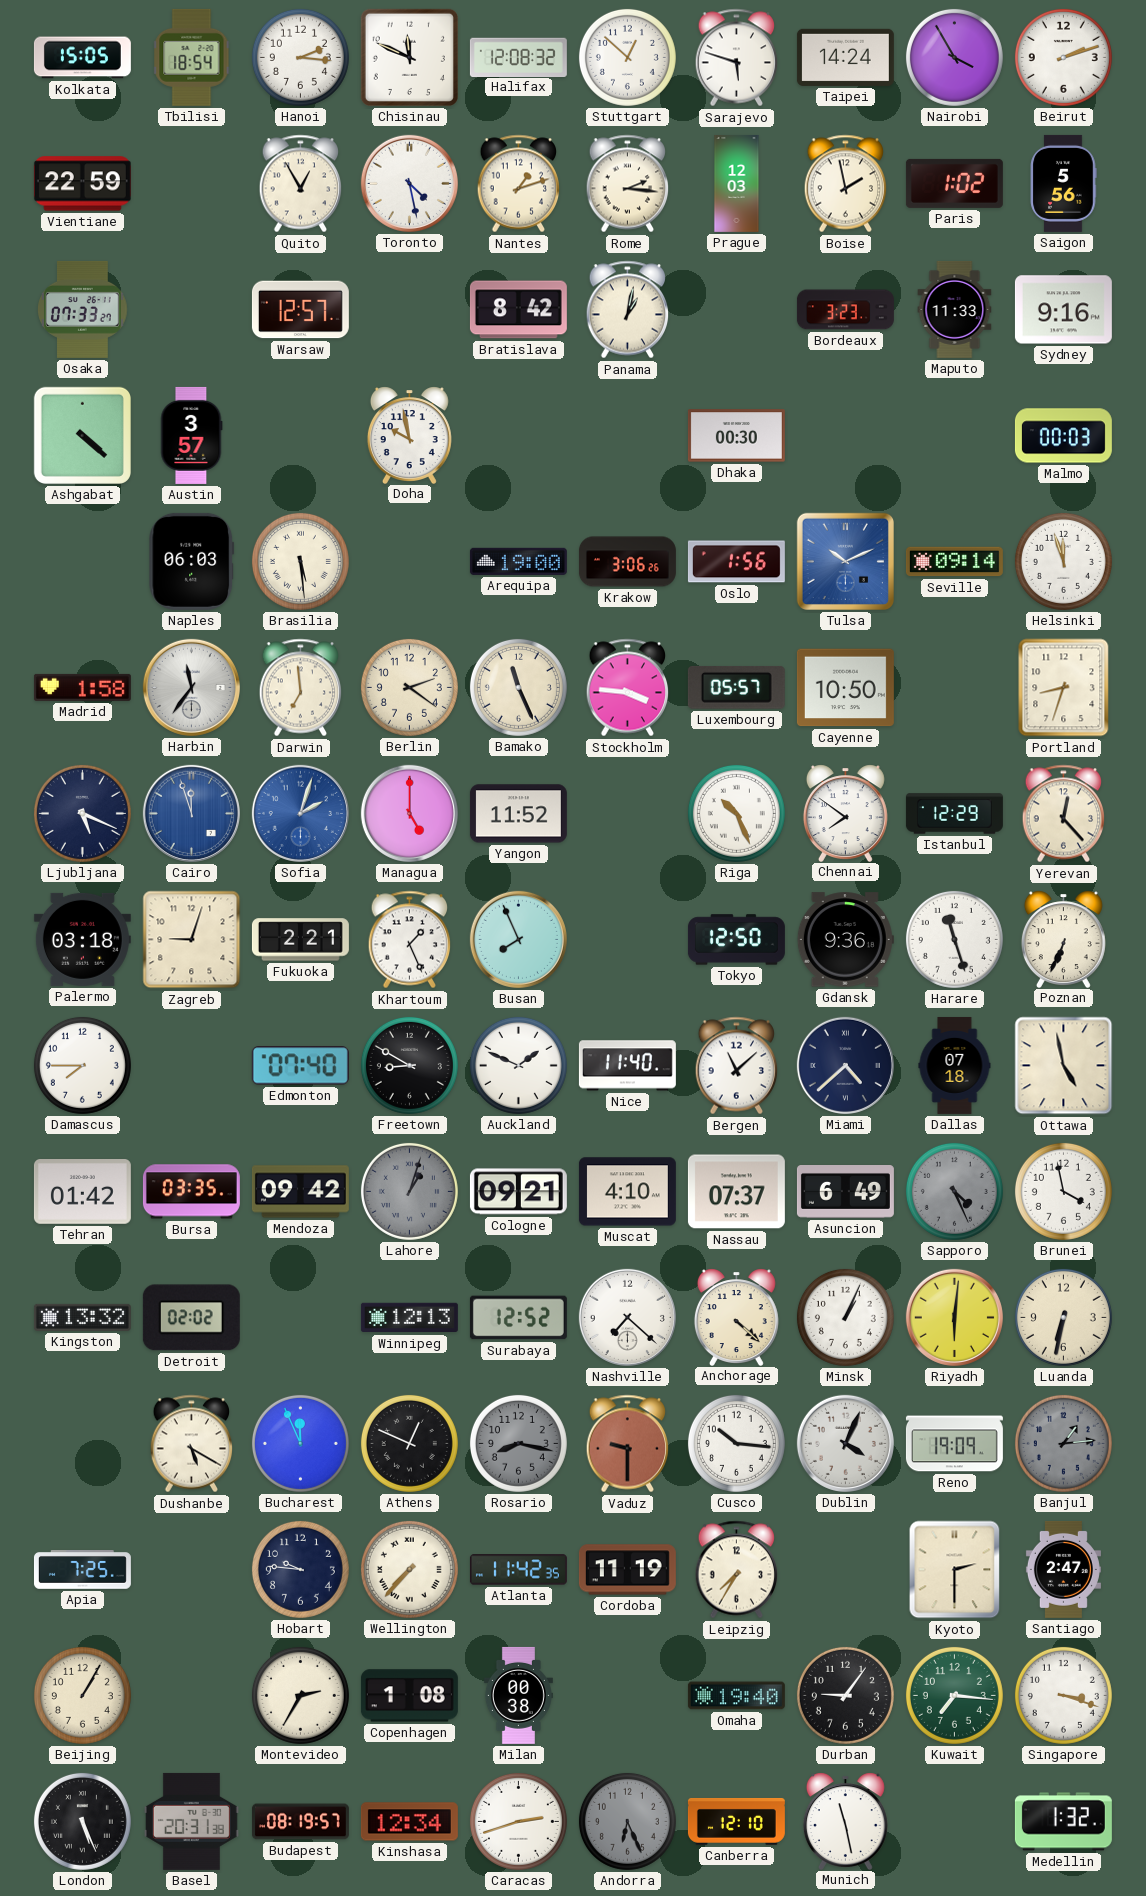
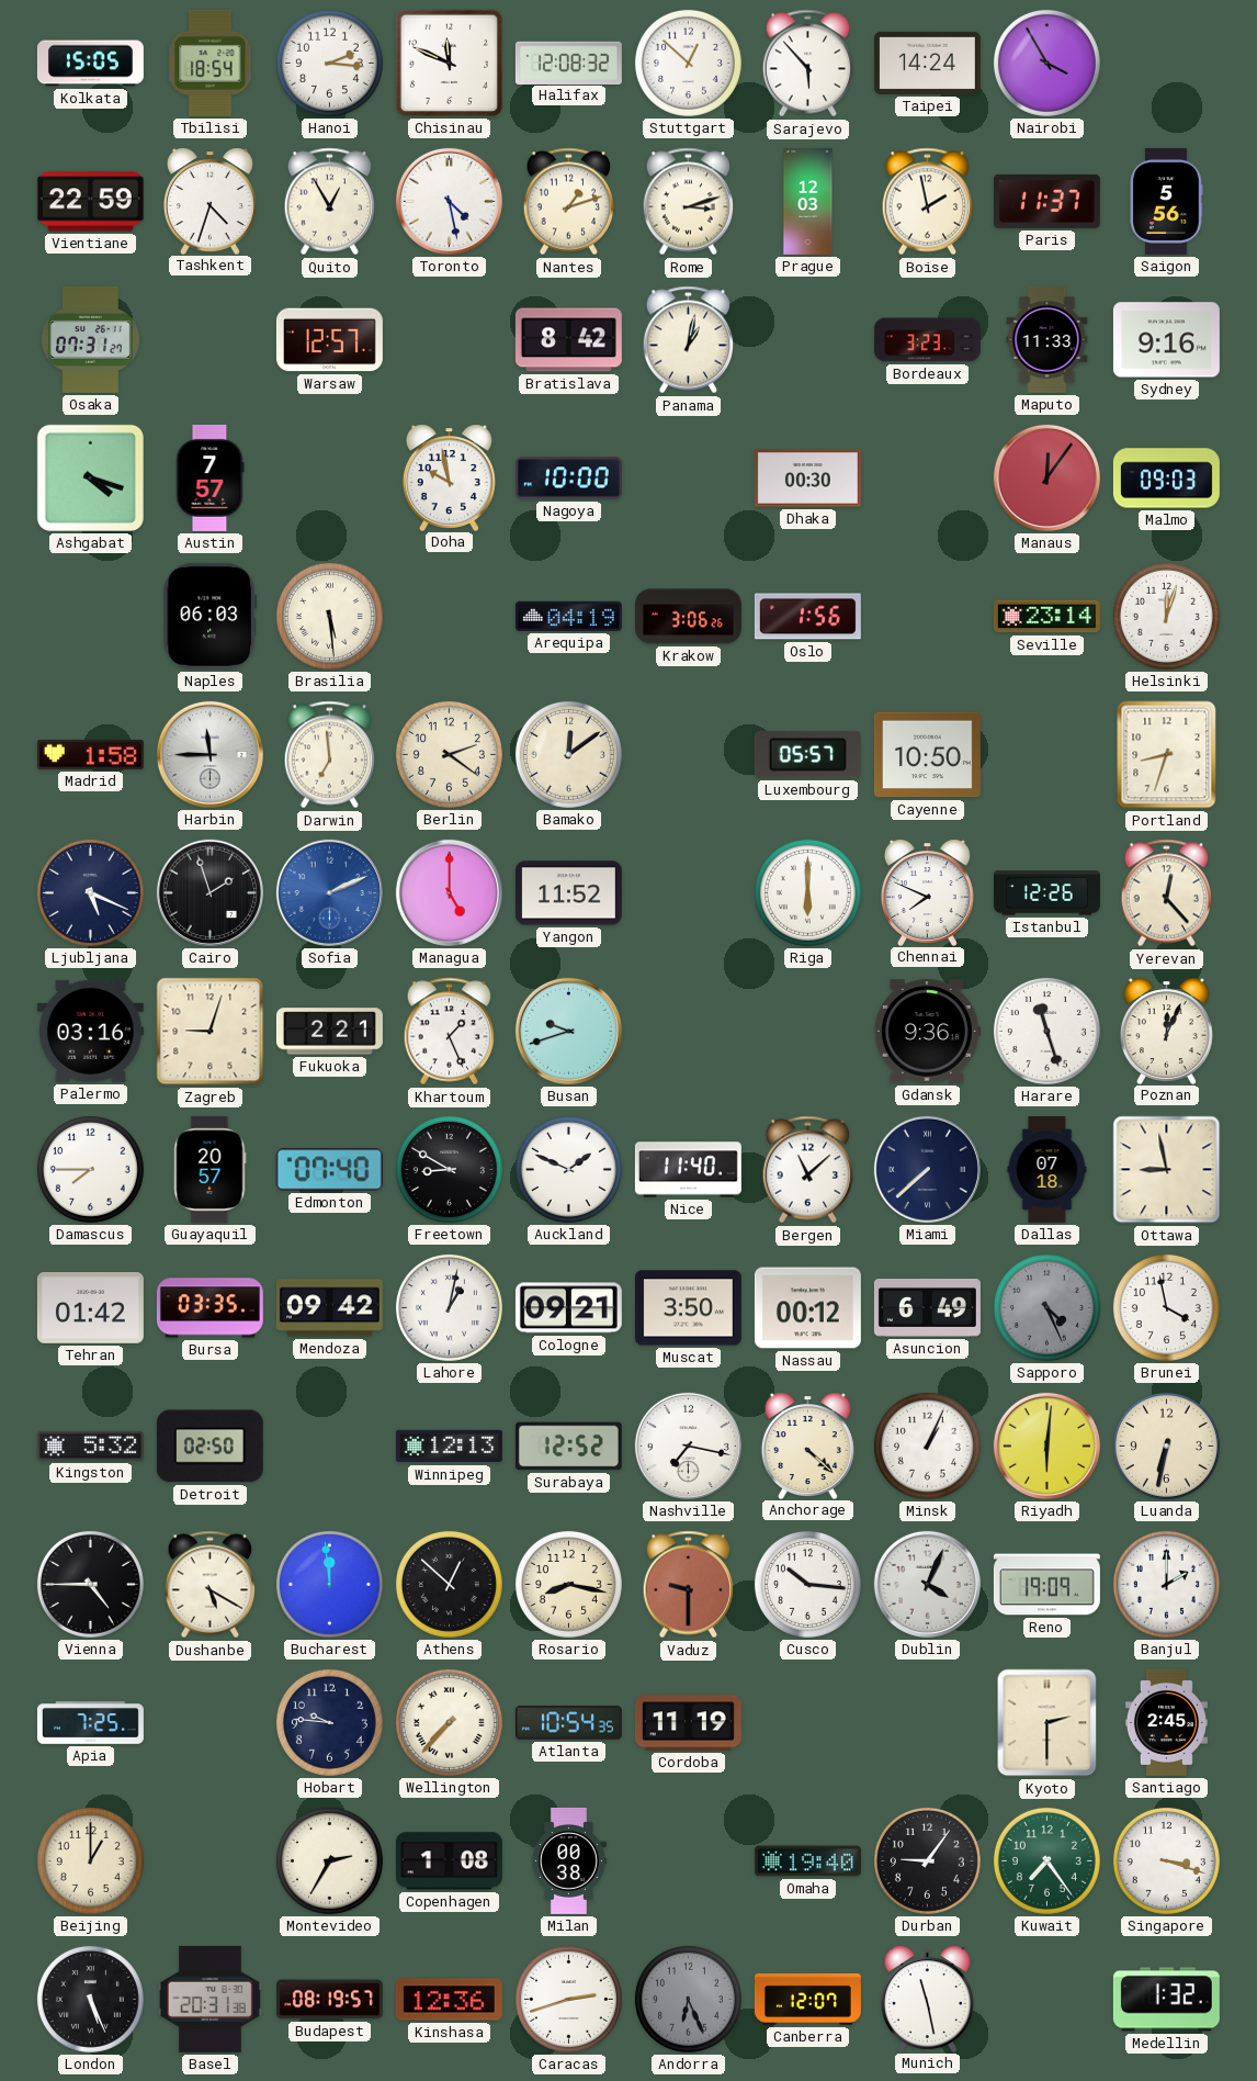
Sarajevo: 5:48 -> 5:53
Beirut: 2:12 -> none
Tashkent: none -> 4:33
Rome: 2:16 -> 3:12
Paris: 1:02 -> 11:37
Osaka: 07:33 -> 07:31
Ashgabat: 4:22 -> 4:18
Austin: 3:57 -> 7:57
Nagoya: none -> 10:00
Manaus: none -> 12:06
Malmo: 00:03 -> 09:03
Arequipa: 19:00 -> 04:19
Tulsa: 10:11 -> none
Seville: 09:14 -> 23:14
Helsinki: 11:57 -> 12:03
Harbin: 11:36 -> 11:45
Bamako: 11:26 -> 12:09
Stockholm: 3:46 -> none
Cairo: 11:57 -> 1:57
Cairo dial: blue -> black
Sofia: 2:03 -> 2:11
Riga: 10:26 -> 6:00
Chennai: 7:51 -> 7:49
Istanbul: 12:29 -> 12:26
Palermo: 03:18 -> 03:16
Busan: 7:56 -> 9:42
Tokyo: 12:50 -> none
Poznan: 6:34 -> 12:04
Guayaquil: none -> 20:57
Miami: 4:38 -> 7:38
Ottawa: 4:58 -> 8:58
Lahore: 1:03 -> 1:02
Lahore dial: grey -> white
Muscat: 4:10 -> 3:50
Nassau: 07:37 -> 00:12
Kingston: 13:32 -> 5:32
Detroit: 02:02 -> 02:50
Nashville: 7:22 -> 7:17
Vienna: none -> 4:45
Bucharest: 11:56 -> 11:59
Athens: 12:49 -> 12:52
Rosario dial: grey -> cream
Banjul: 1:14 -> 2:00
Banjul dial: grey -> white
Atlanta: 11:42 -> 10:54
Leipzig: 7:35 -> none
Santiago: 2:47 -> 2:45
Beijing: 1:05 -> 1:00
Kuwait: 7:16 -> 7:24
Kinshasa: 12:34 -> 12:36
Canberra: 12:10 -> 12:07
